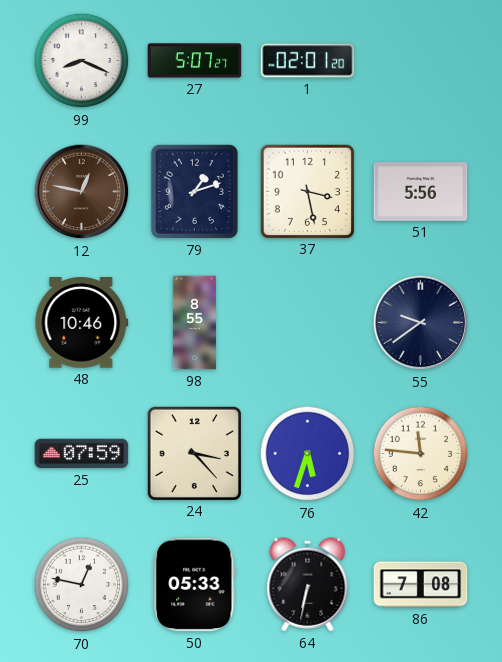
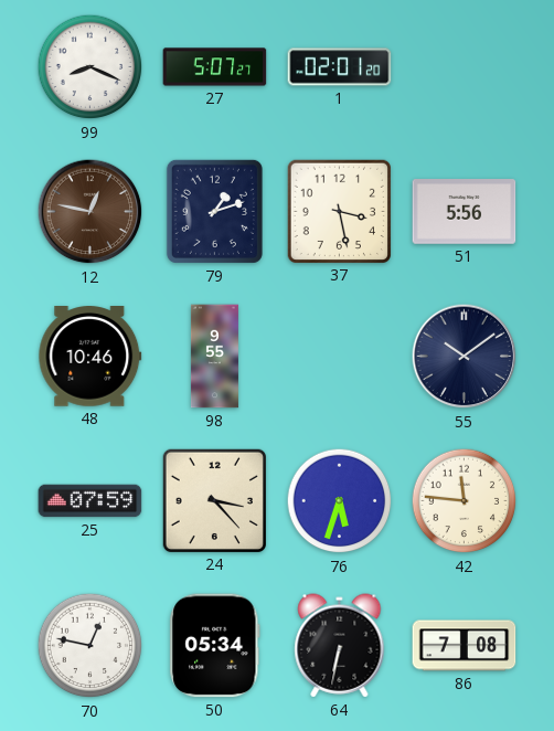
98: 8:55 -> 9:55
55: 9:39 -> 10:09
50: 05:33 -> 05:34
